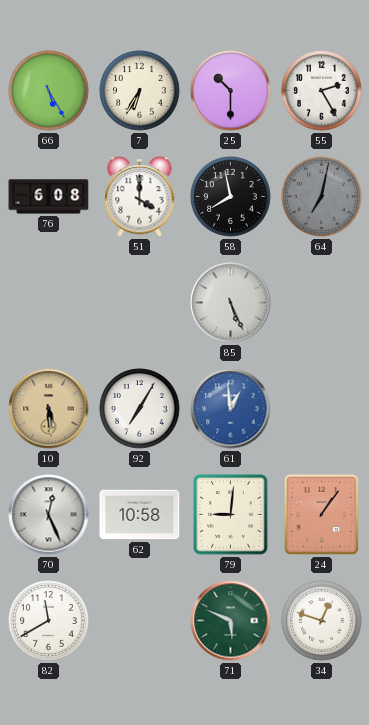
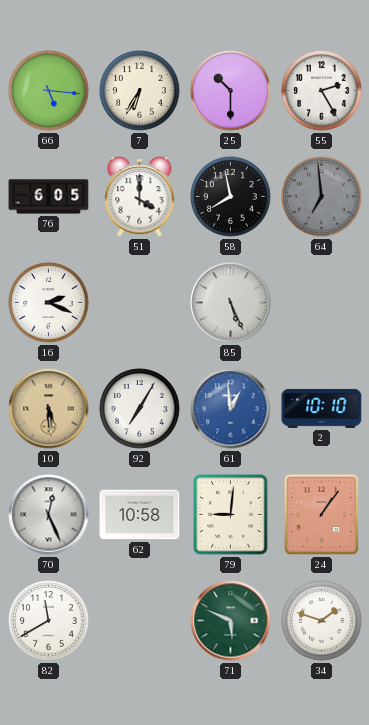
66: 5:25 -> 5:16
76: 6:08 -> 6:05
64: 7:02 -> 6:59
16: none -> 2:19
2: none -> 10:10
34: 12:48 -> 1:48
